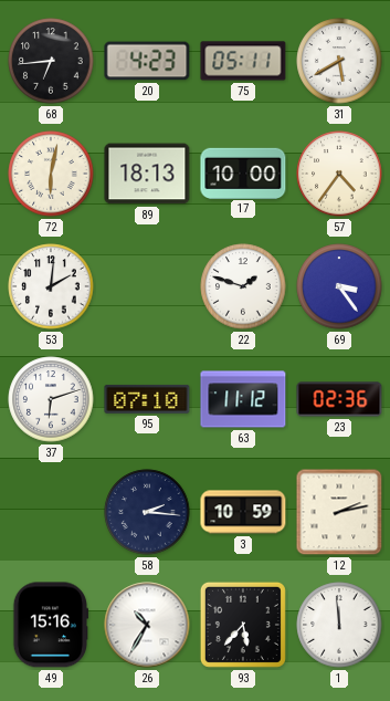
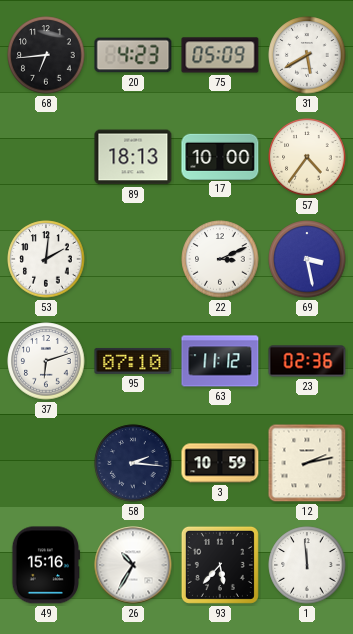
75: 05:11 -> 05:09
72: 6:02 -> none
22: 1:48 -> 3:11
69: 3:24 -> 3:28
